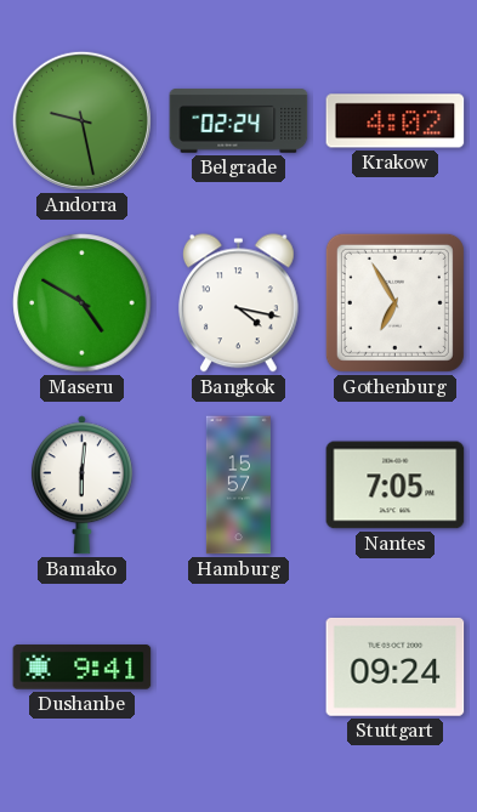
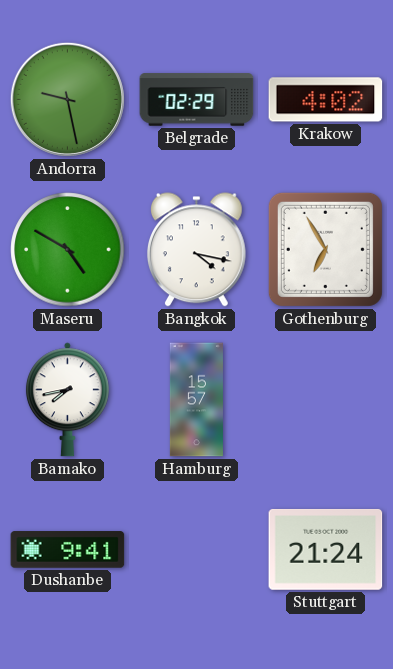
Belgrade: 02:24 -> 02:29
Bamako: 6:01 -> 7:43
Nantes: 7:05 -> none
Stuttgart: 09:24 -> 21:24
